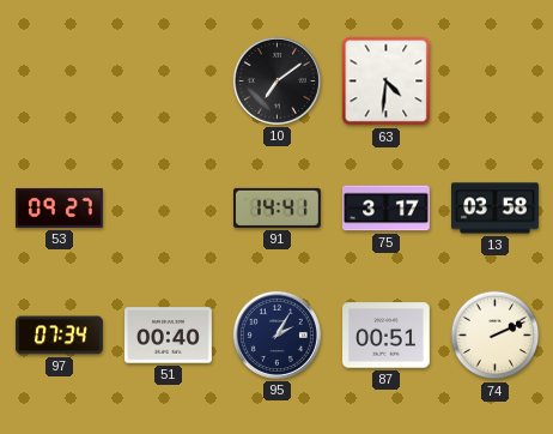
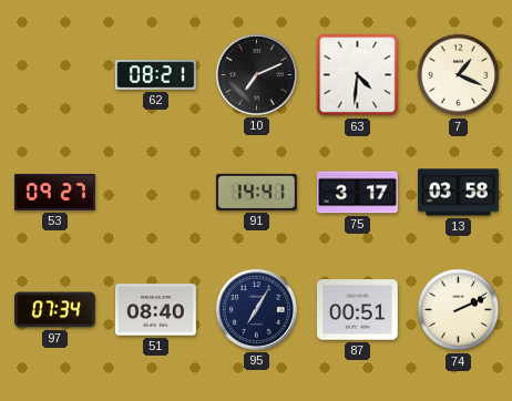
62: none -> 08:21
10: 7:09 -> 7:11
7: none -> 1:19
51: 00:40 -> 08:40
95: 2:05 -> 7:05
